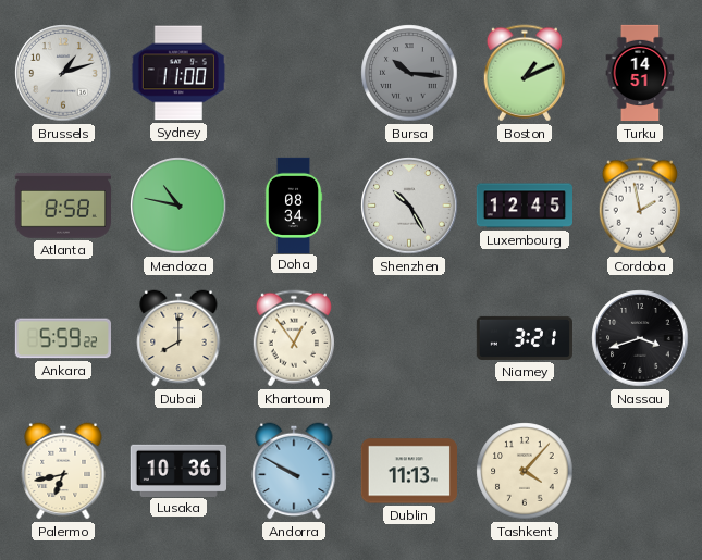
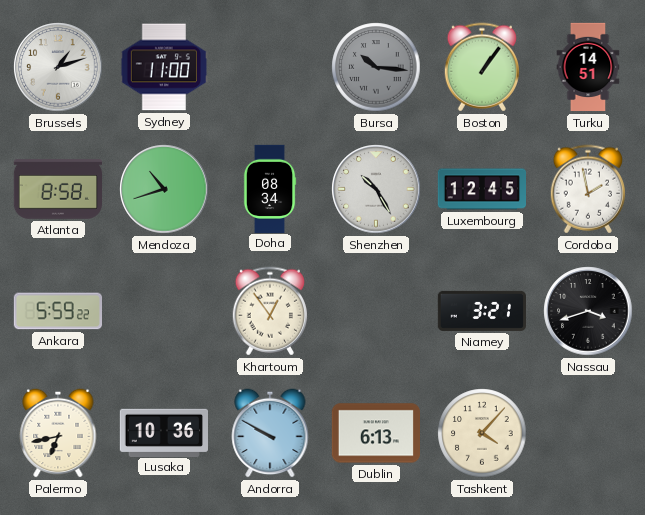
Boston: 1:11 -> 1:06
Mendoza: 10:47 -> 10:42
Dubai: 8:00 -> none
Dublin: 11:13 -> 6:13
